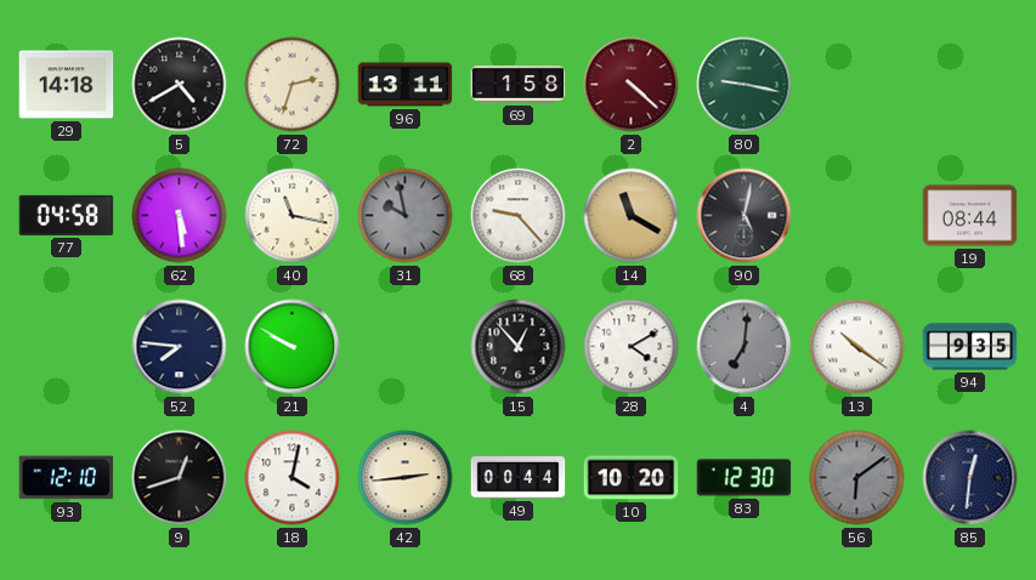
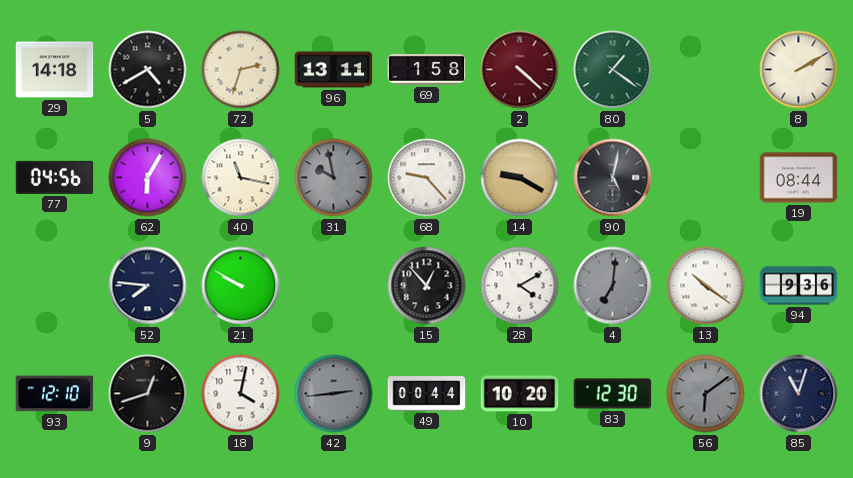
80: 9:17 -> 1:21
8: none -> 2:10
77: 04:58 -> 04:56
62: 5:29 -> 6:05
14: 11:20 -> 9:20
94: 9:35 -> 9:36
42 dial: cream -> grey
85: 12:31 -> 11:03
